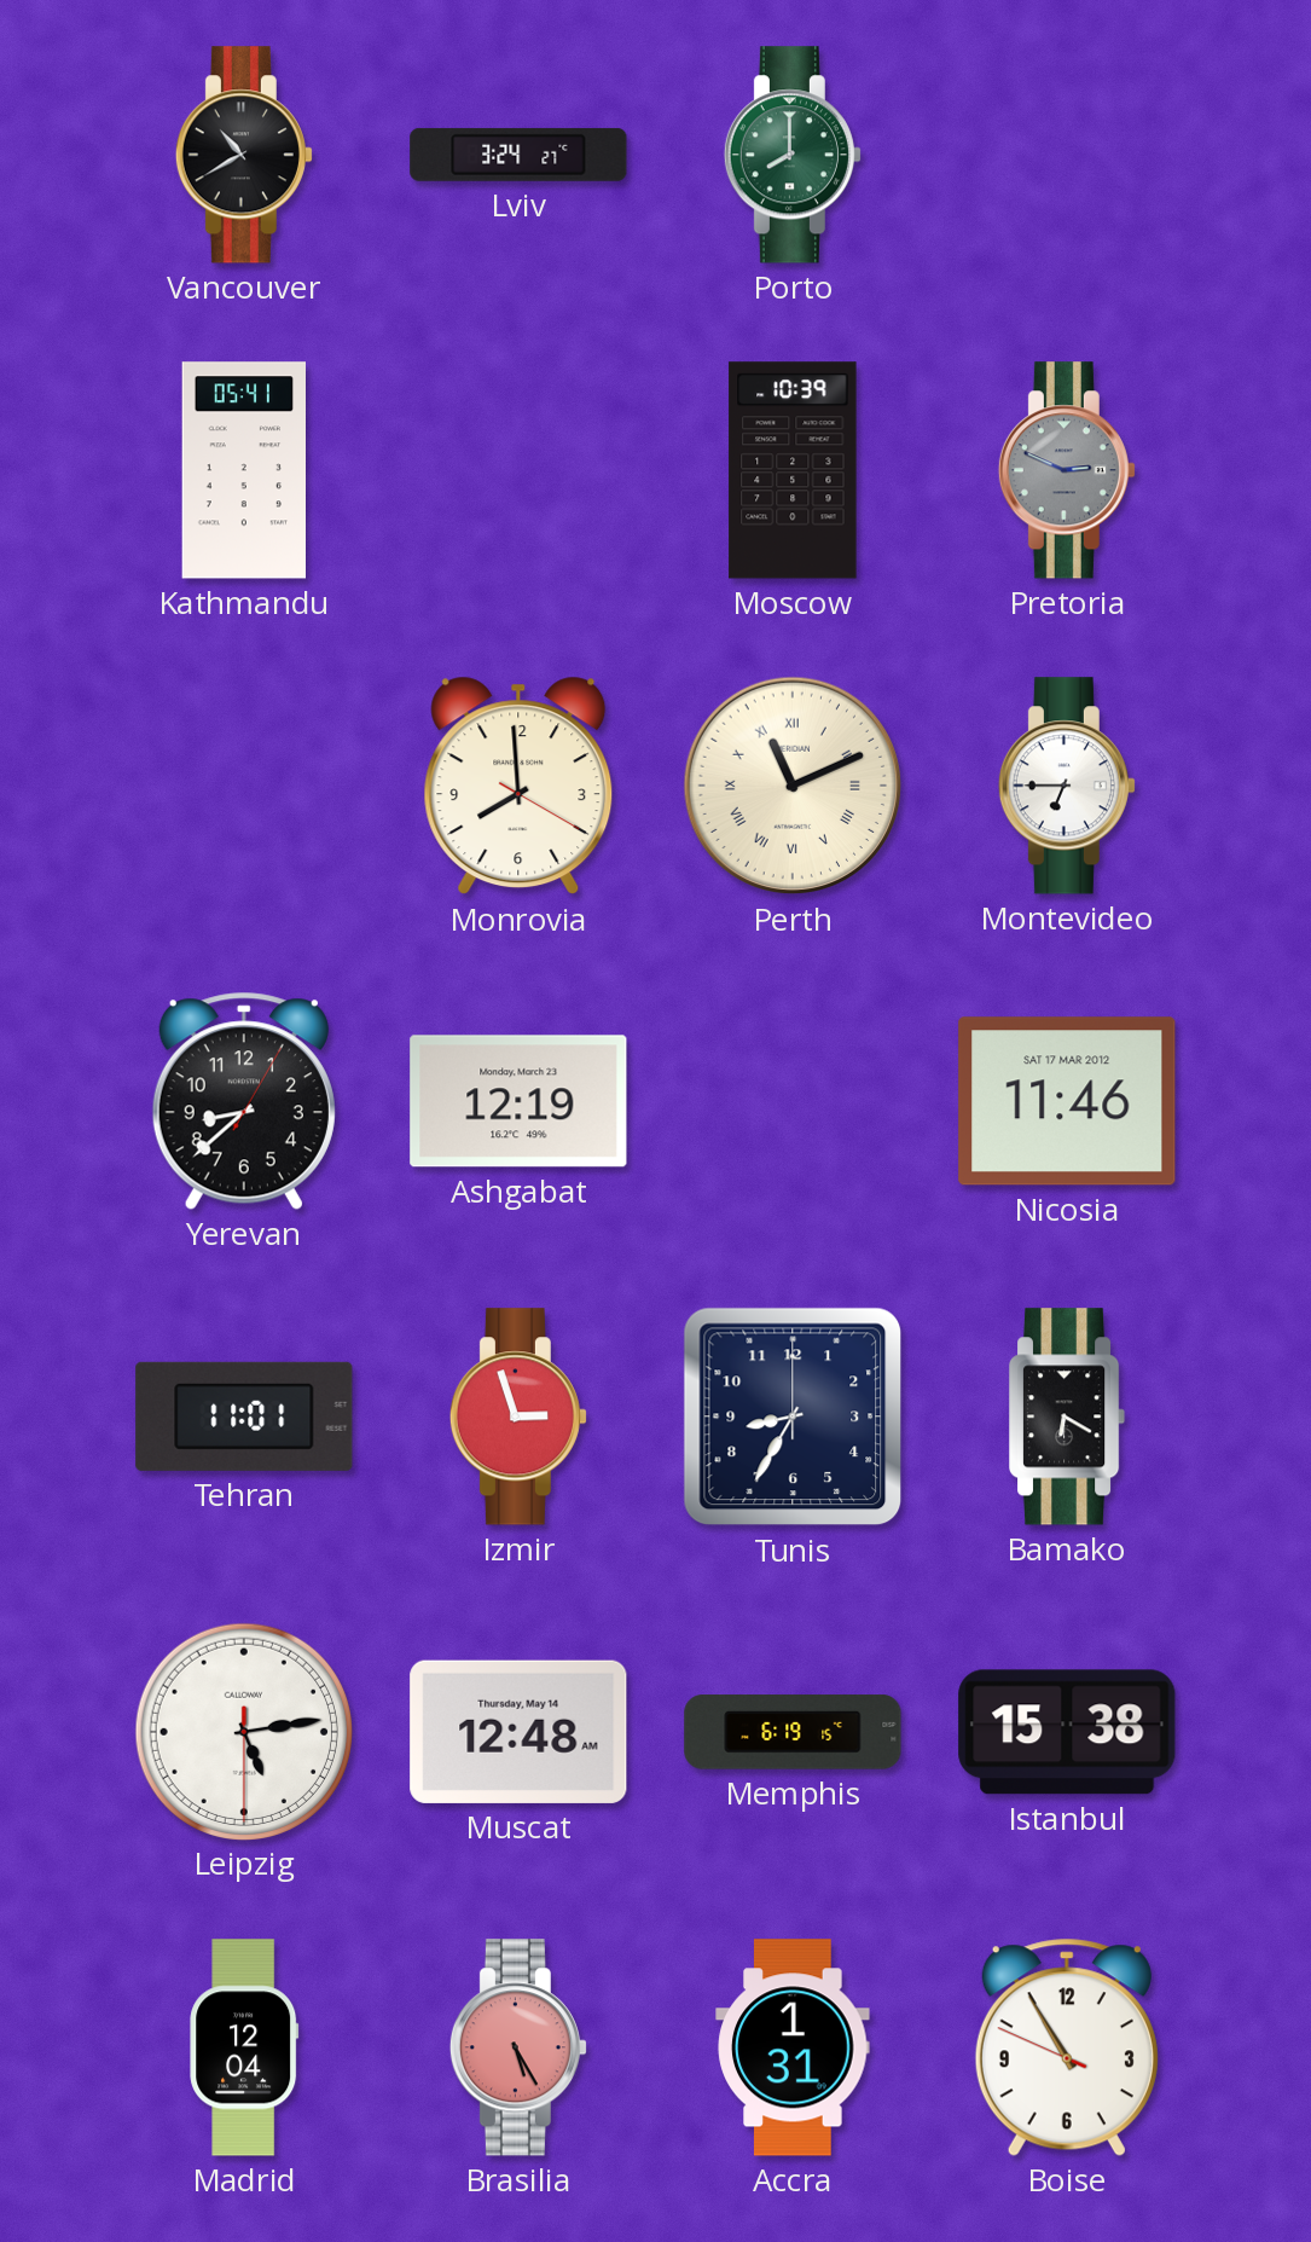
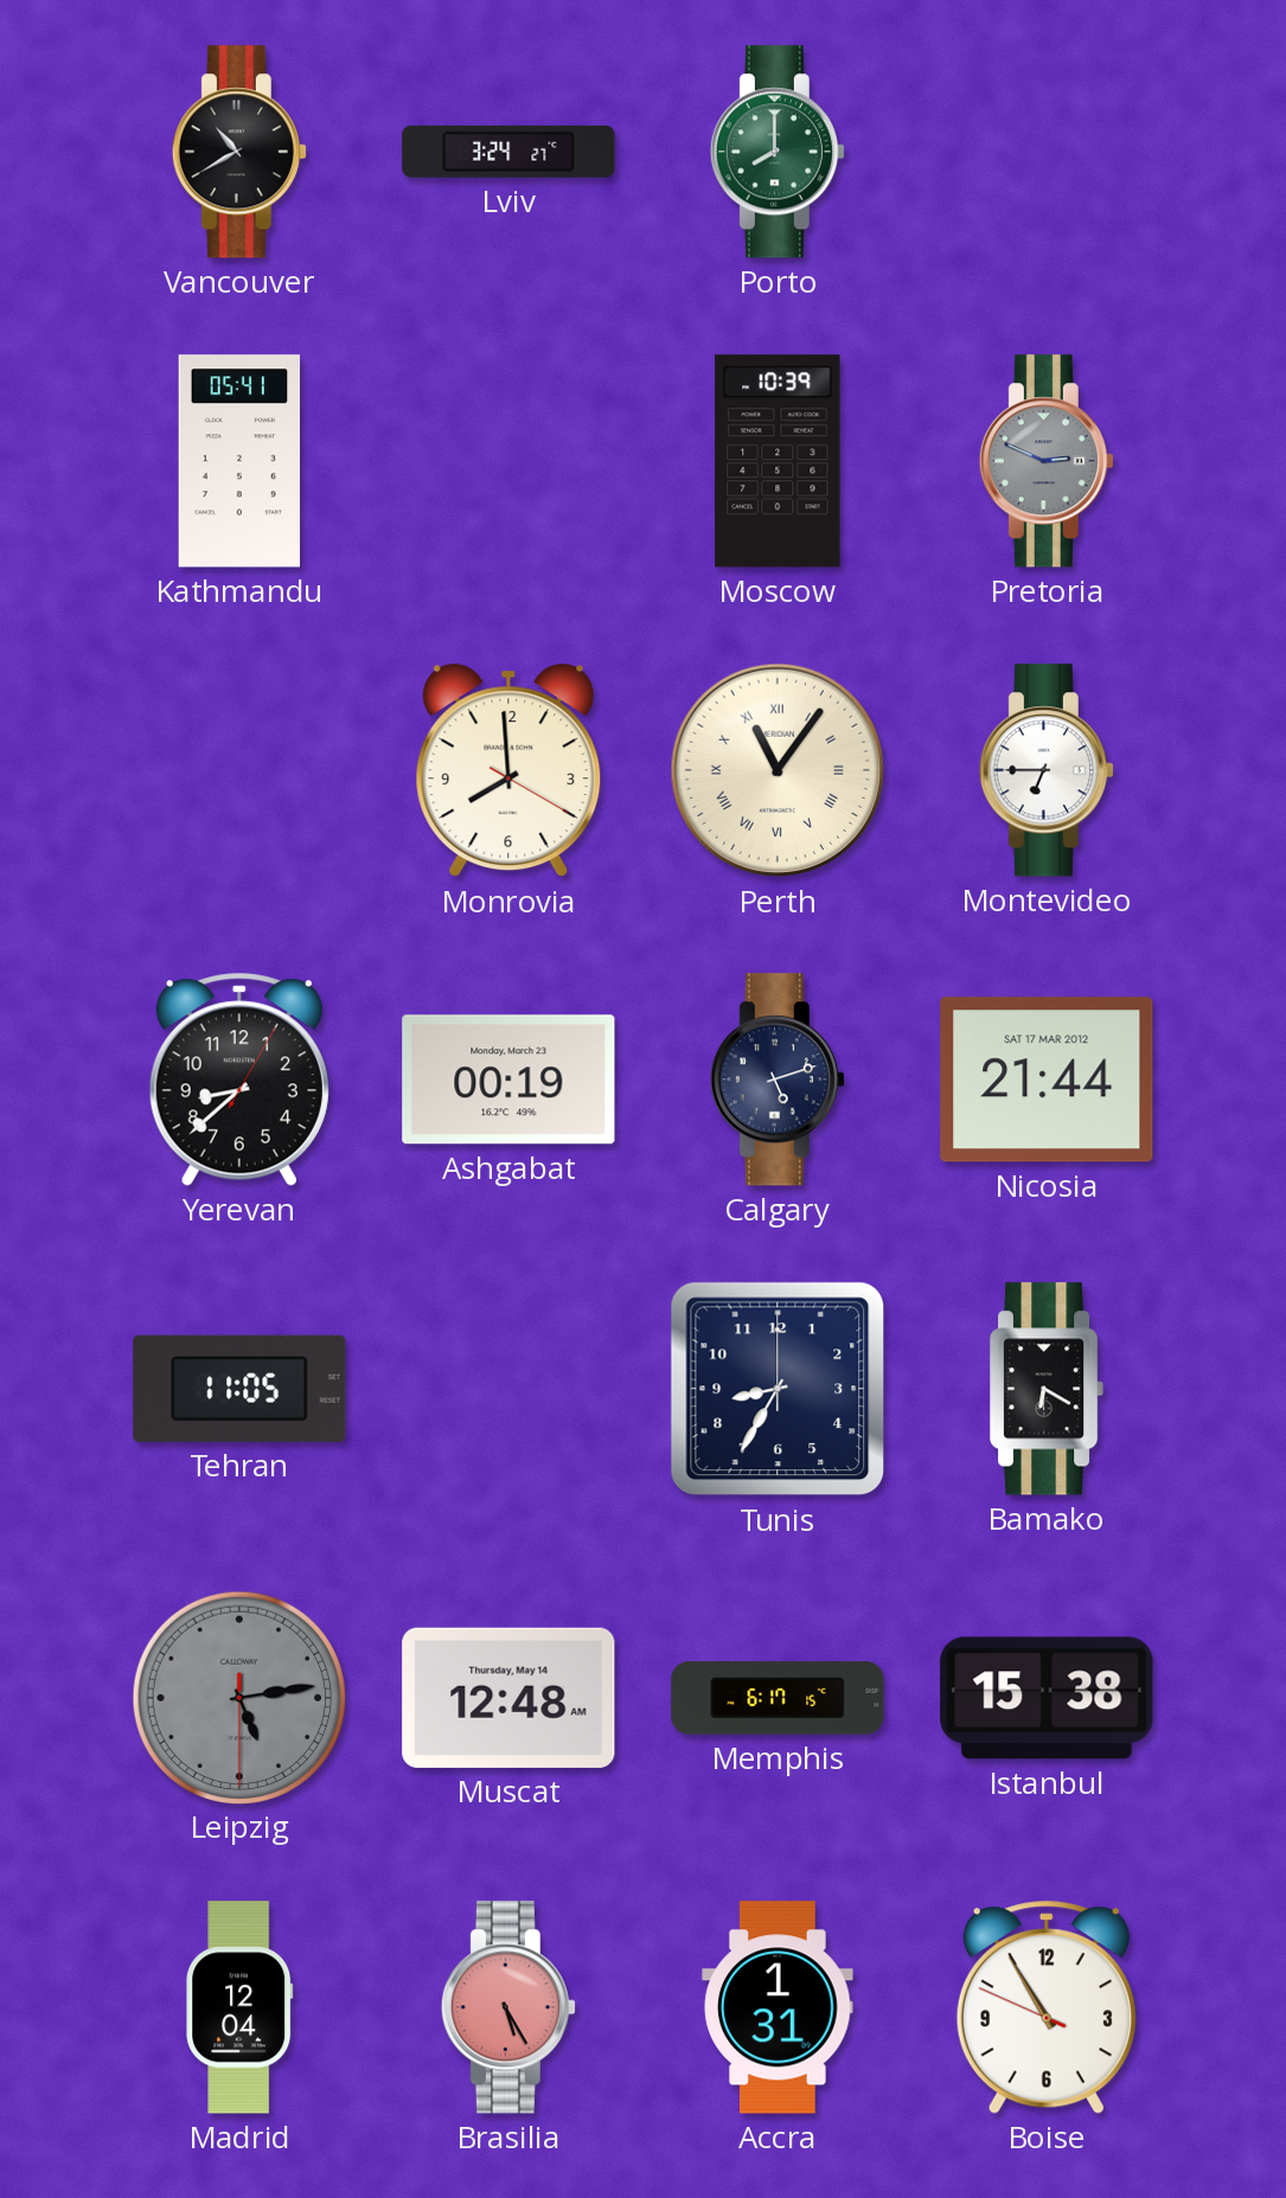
Perth: 11:11 -> 11:06
Ashgabat: 12:19 -> 00:19
Calgary: none -> 5:12
Nicosia: 11:46 -> 21:44
Tehran: 11:01 -> 11:05
Izmir: 2:57 -> none
Leipzig dial: white -> grey
Memphis: 6:19 -> 6:17
